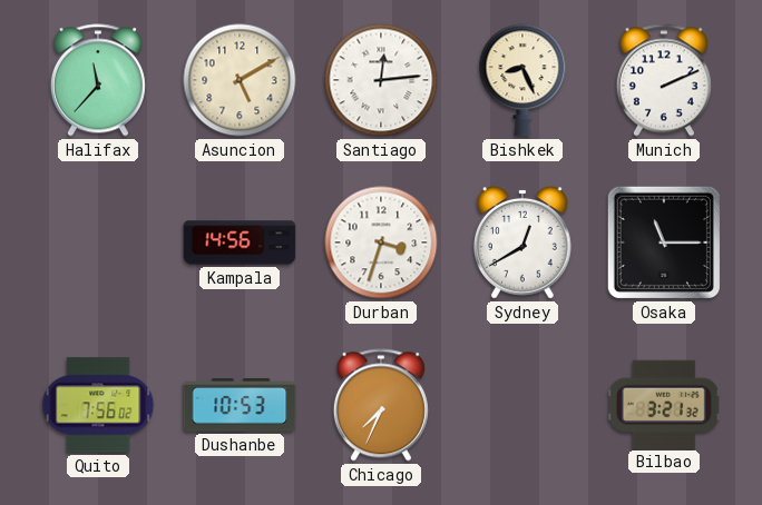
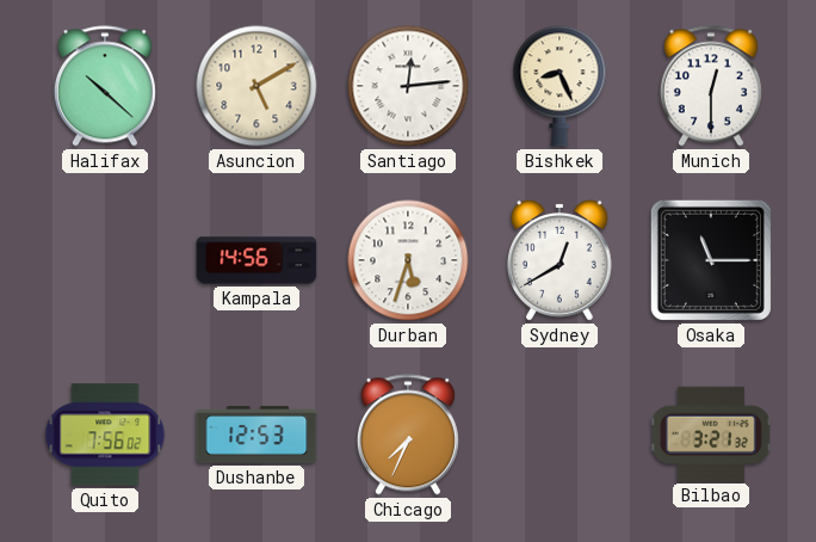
Halifax: 11:37 -> 10:22
Munich: 2:11 -> 12:30
Durban: 3:33 -> 5:33
Dushanbe: 10:53 -> 12:53
